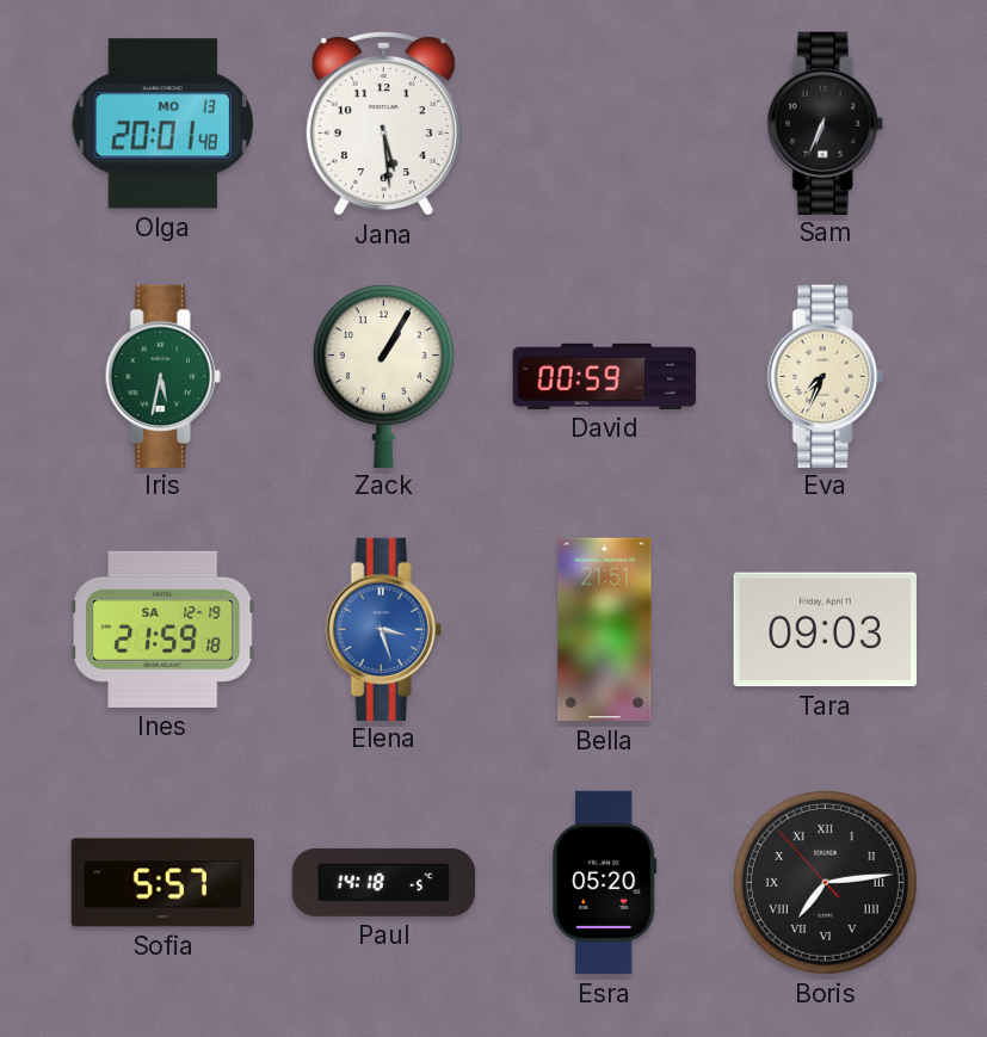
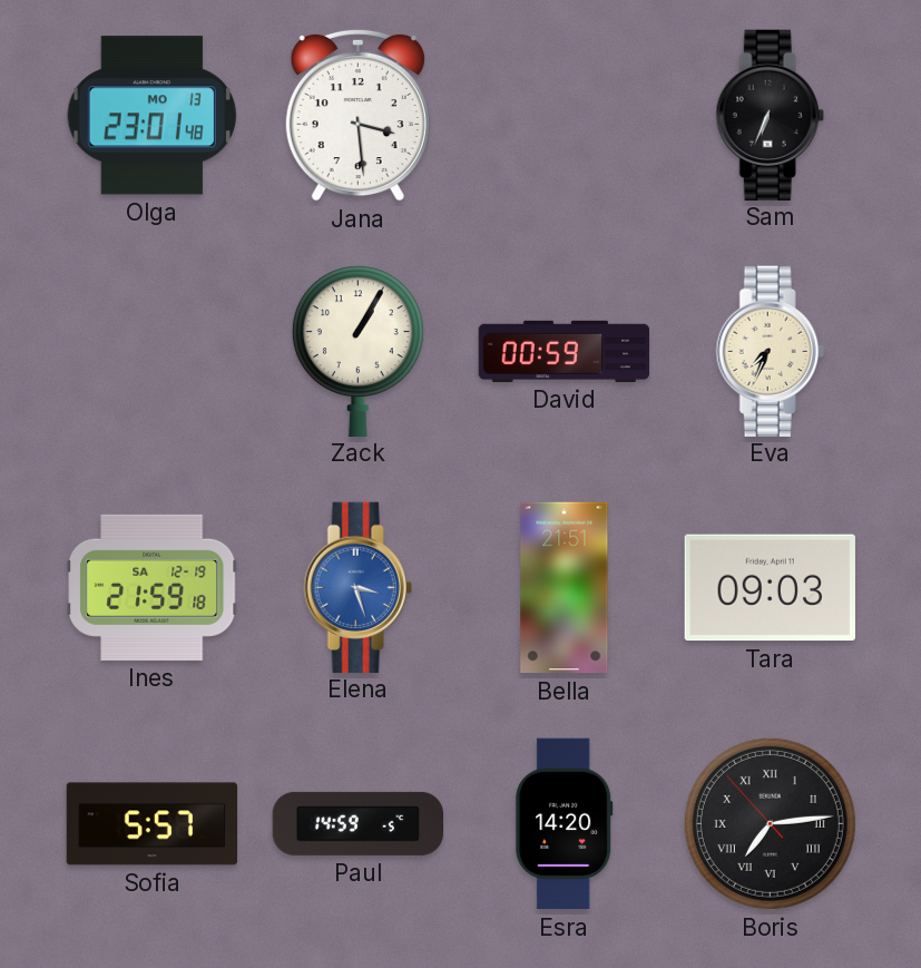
Olga: 20:01 -> 23:01
Jana: 5:29 -> 3:29
Iris: 5:32 -> none
Paul: 14:18 -> 14:59
Esra: 05:20 -> 14:20
